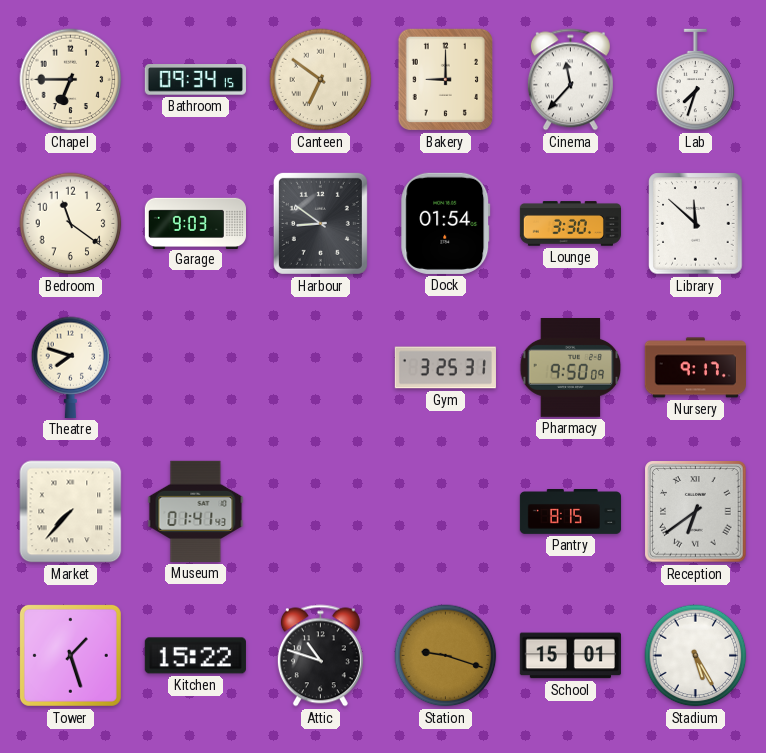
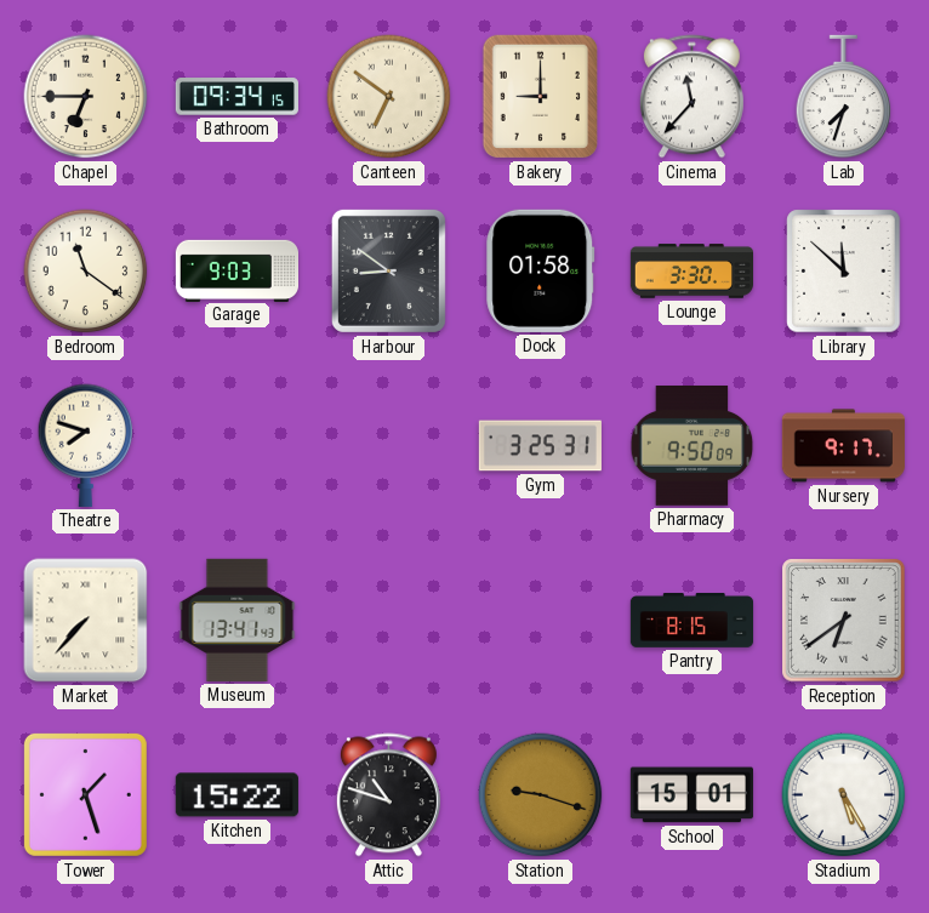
Dock: 01:54 -> 01:58
Museum: 01:41 -> 13:41
